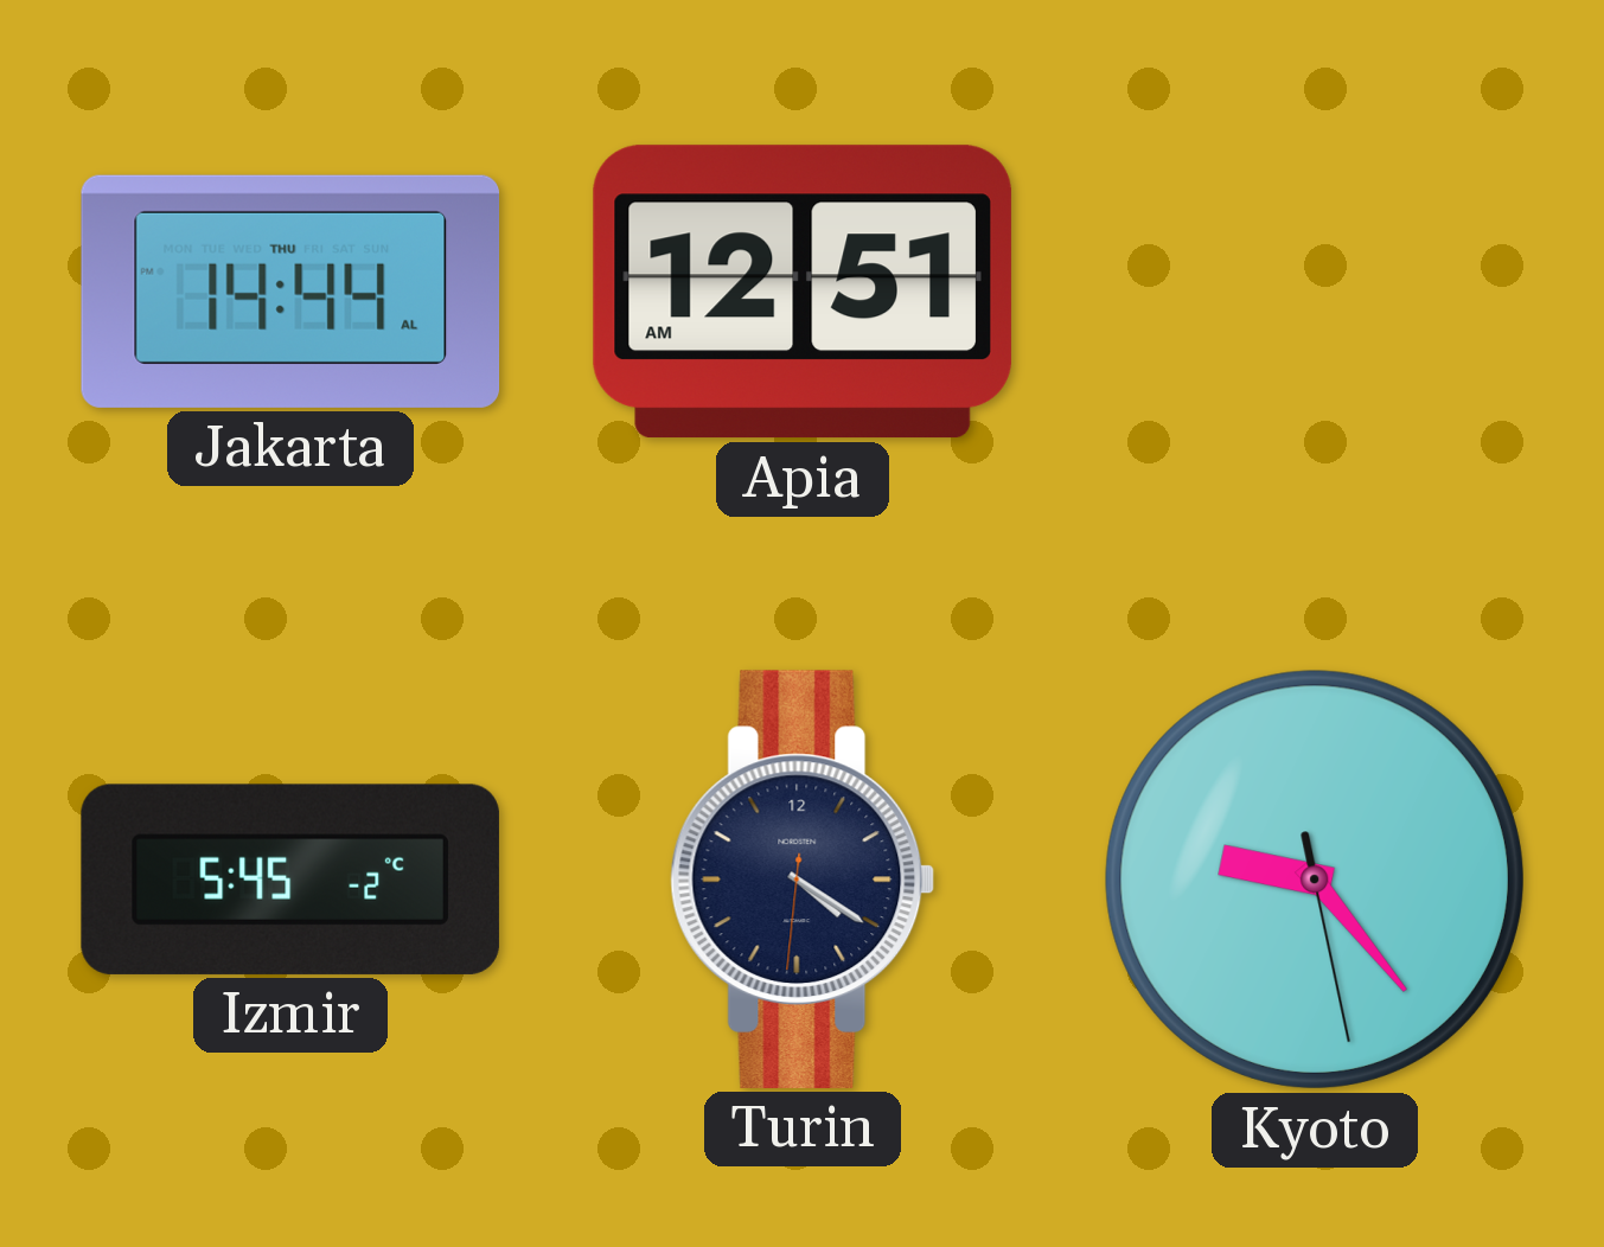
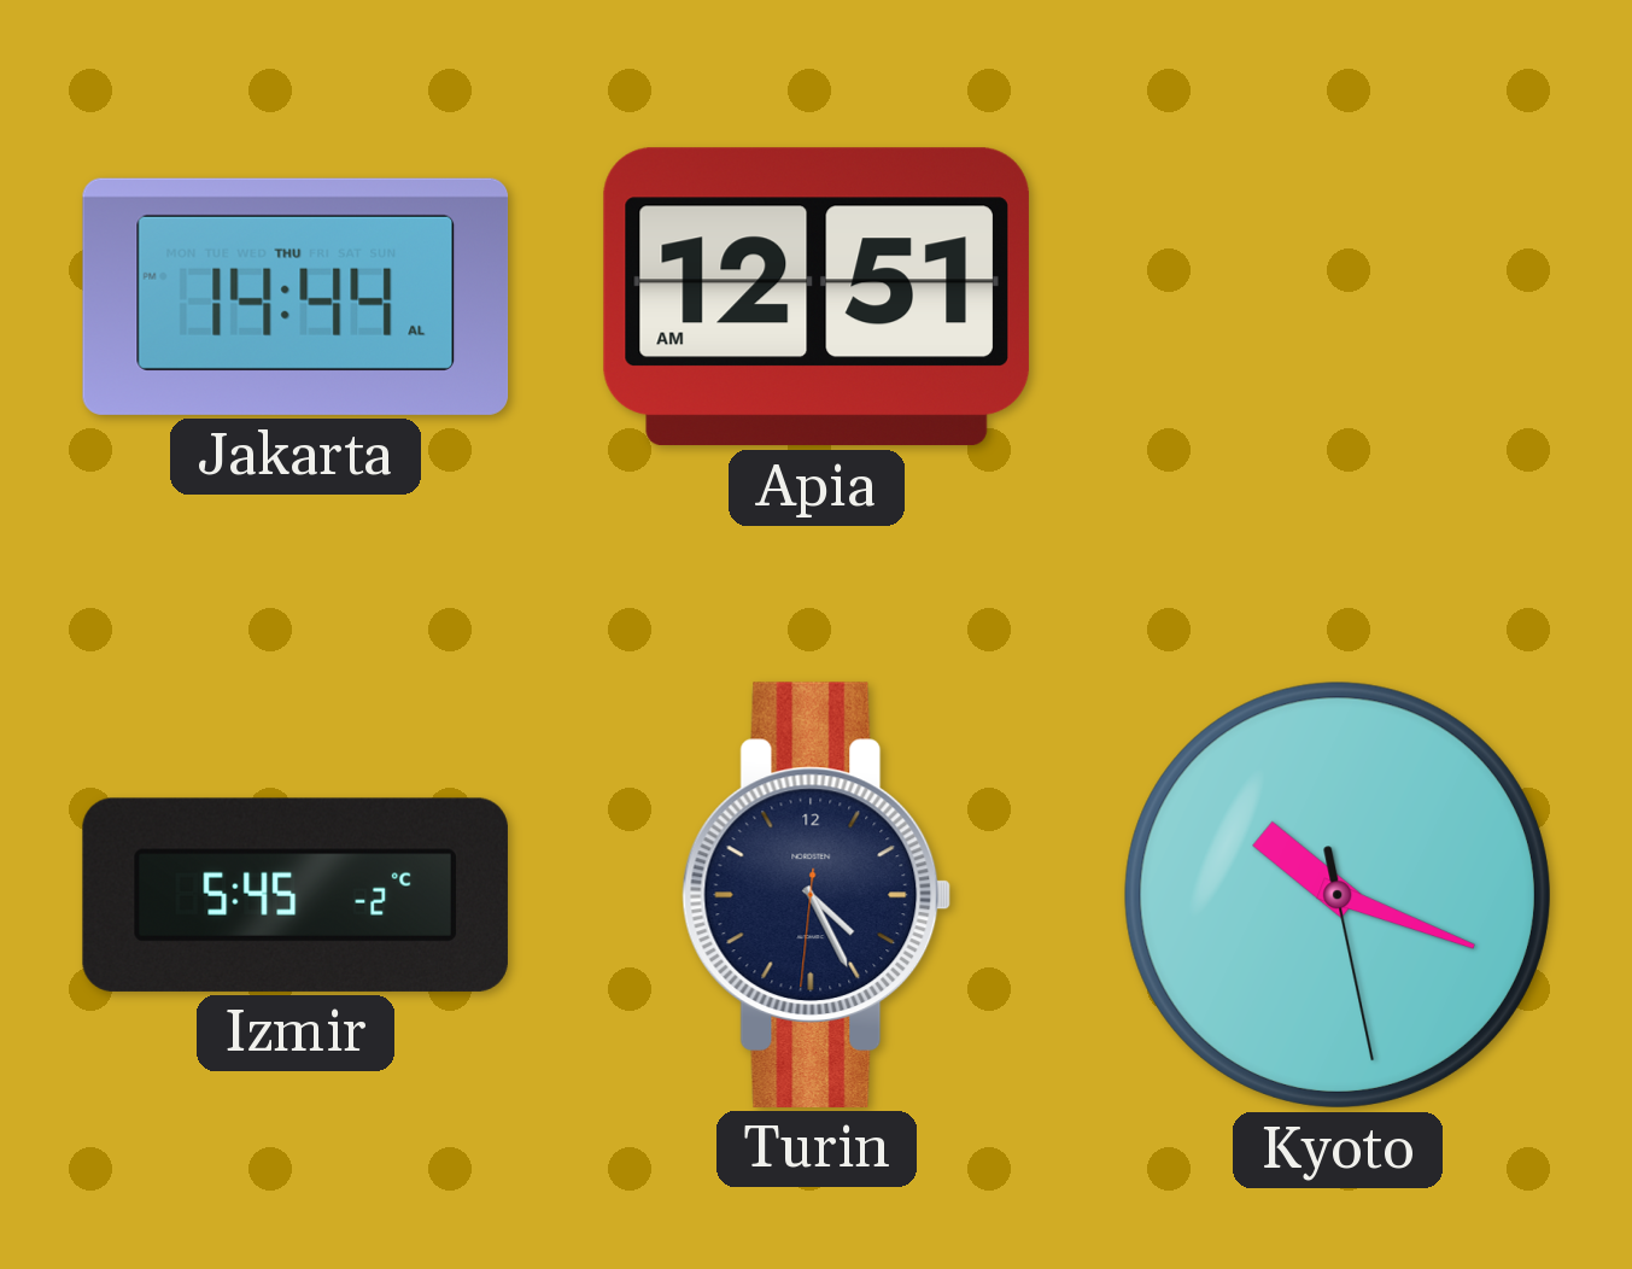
Turin: 4:20 -> 4:25
Kyoto: 9:23 -> 10:18
